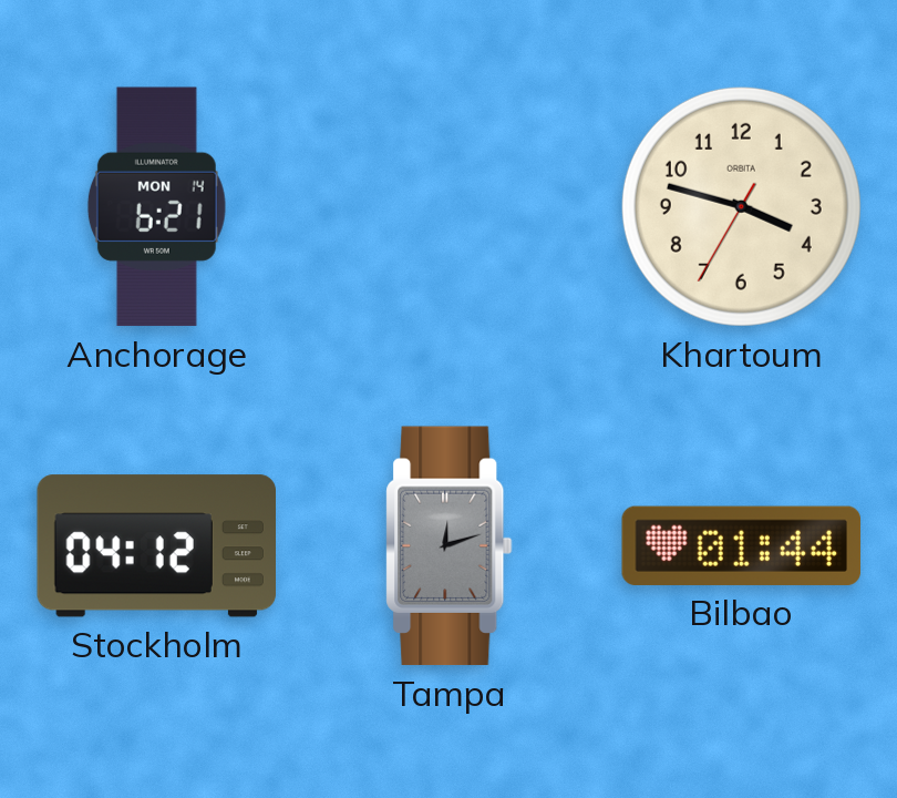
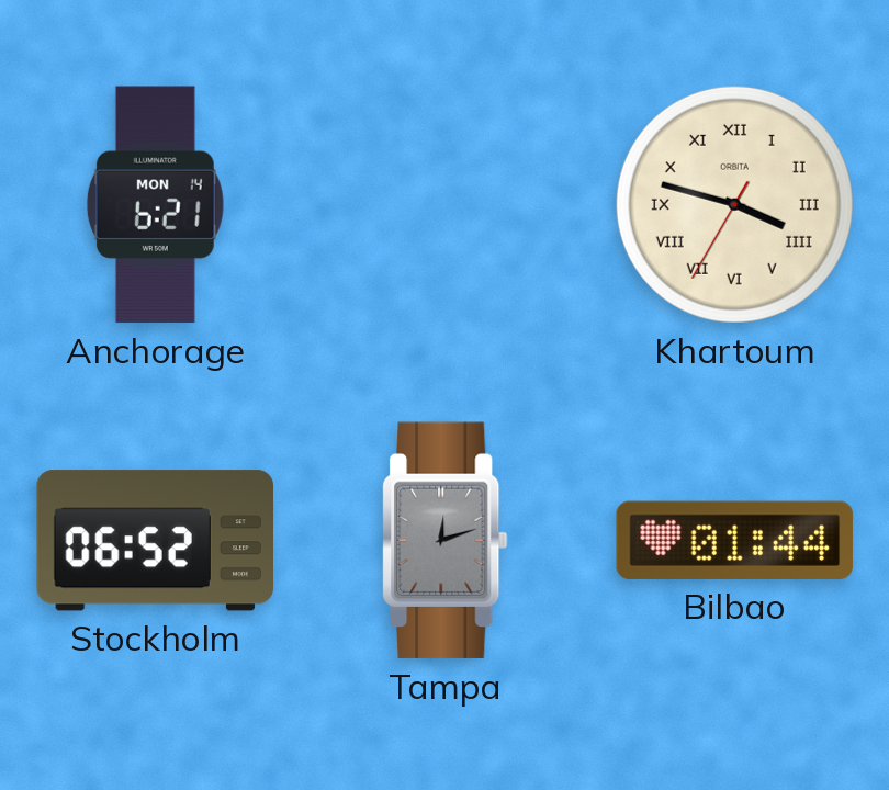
Khartoum numerals: Arabic -> Roman
Stockholm: 04:12 -> 06:52
